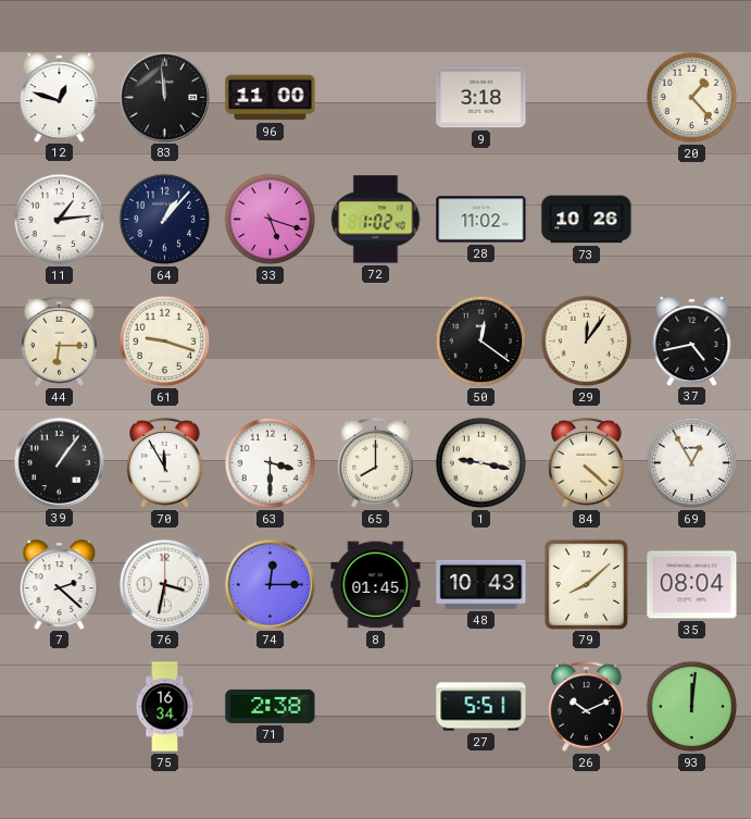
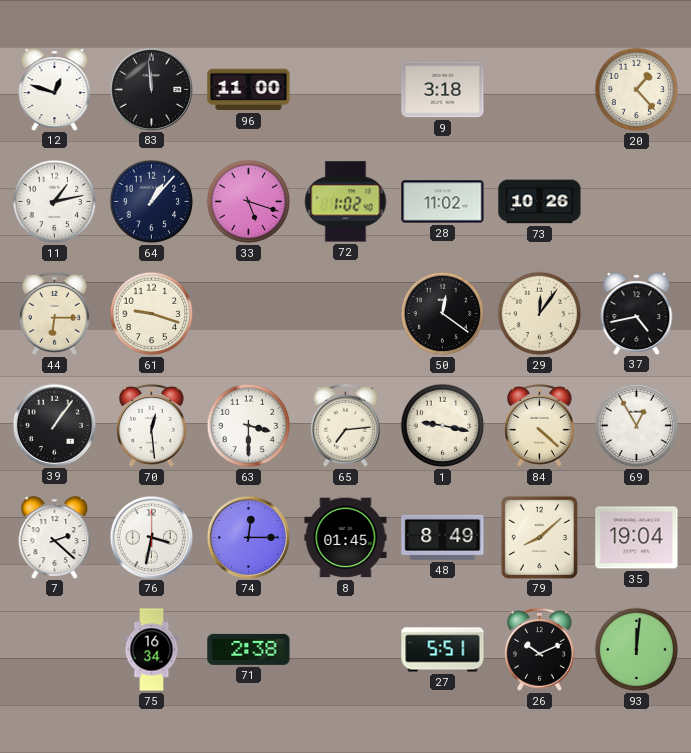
11: 1:14 -> 1:13
70: 11:55 -> 12:29
65: 8:00 -> 7:14
48: 10:43 -> 8:49
35: 08:04 -> 19:04
